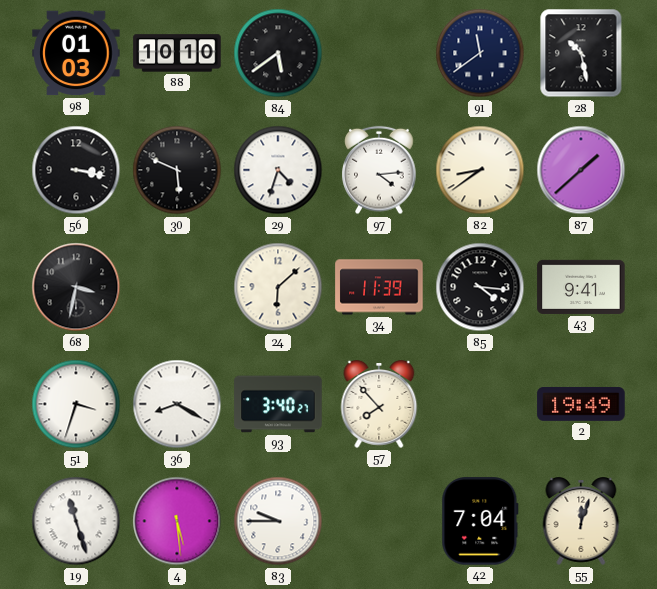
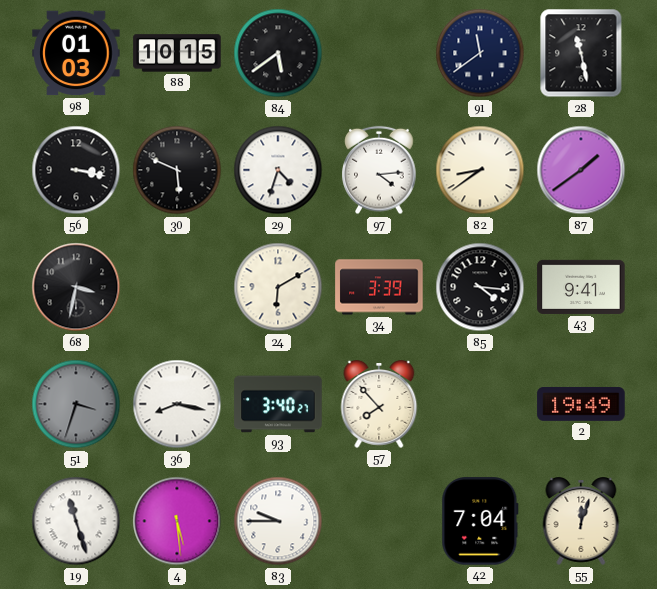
88: 10:10 -> 10:15
28: 10:28 -> 11:28
87: 1:38 -> 1:39
24: 6:08 -> 6:10
34: 11:39 -> 3:39
51 dial: white -> grey
36: 8:20 -> 8:17
